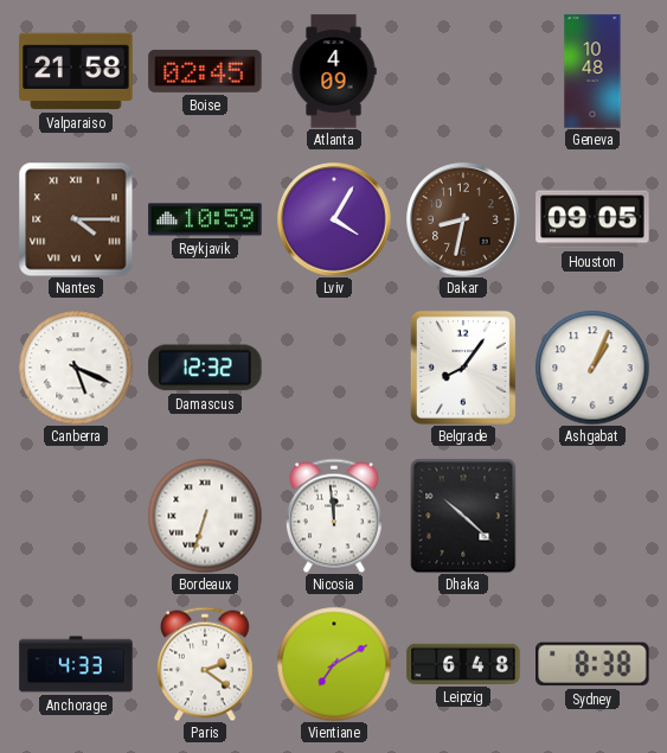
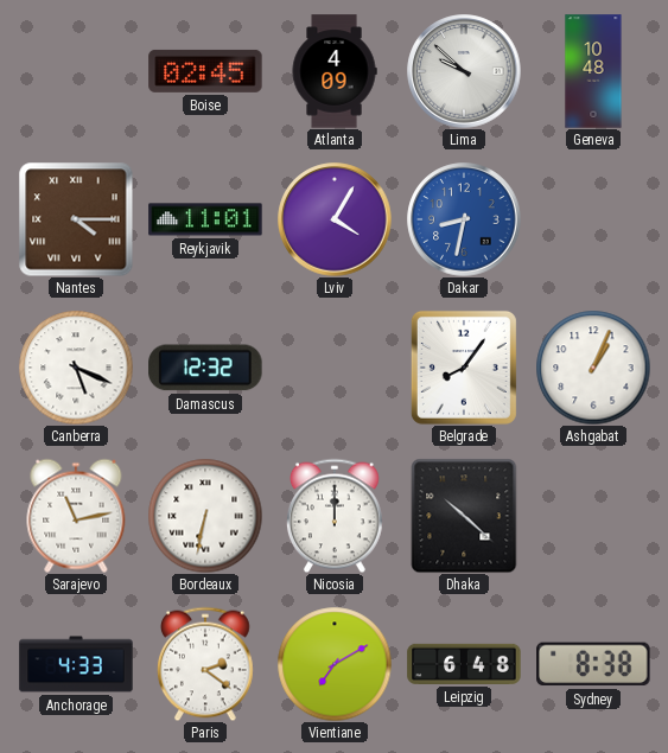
Valparaiso: 21:58 -> none
Lima: none -> 9:52
Reykjavik: 10:59 -> 11:01
Dakar dial: brown -> blue
Houston: 09:05 -> none
Sarajevo: none -> 11:13
Bordeaux: 6:33 -> 6:32
Nicosia: 11:59 -> 12:00
